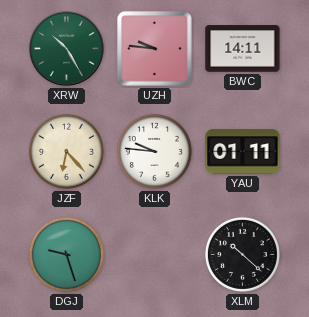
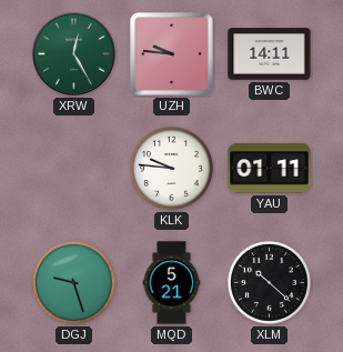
XRW: 10:25 -> 12:25
JZF: 6:23 -> none
MQD: none -> 5:21
